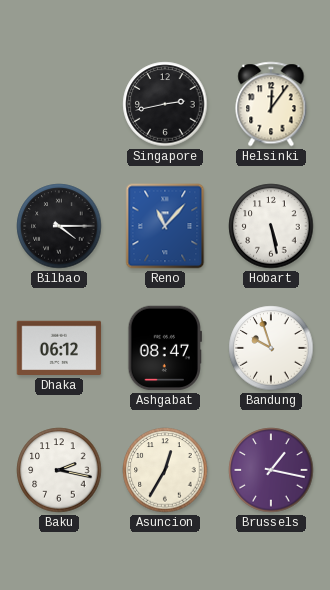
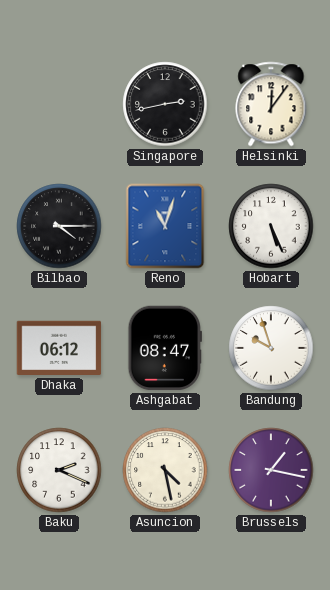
Reno: 11:07 -> 11:03
Hobart: 5:28 -> 5:26
Baku: 2:17 -> 2:19
Asuncion: 12:35 -> 4:28
